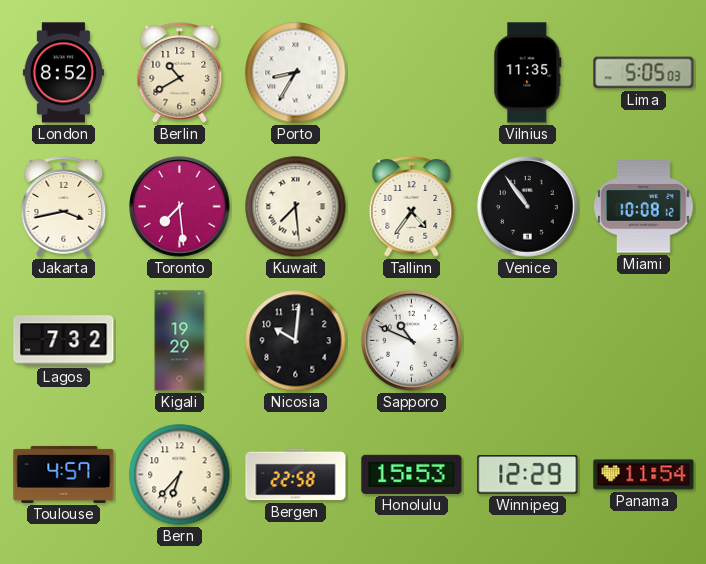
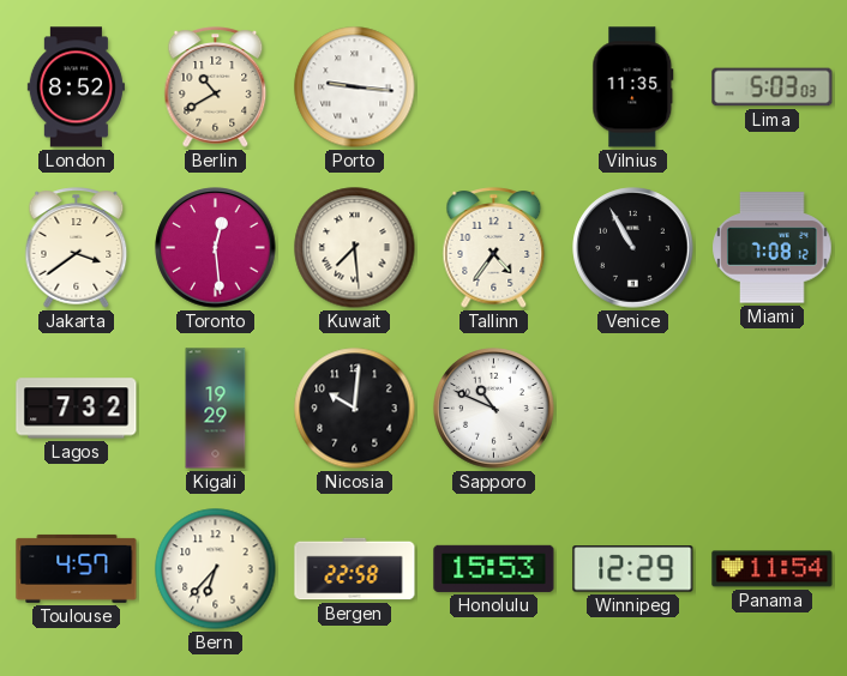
Porto: 8:35 -> 9:16
Lima: 5:05 -> 5:03
Jakarta: 3:43 -> 3:39
Toronto: 7:29 -> 12:29
Venice: 10:54 -> 10:55
Miami: 10:08 -> 7:08
